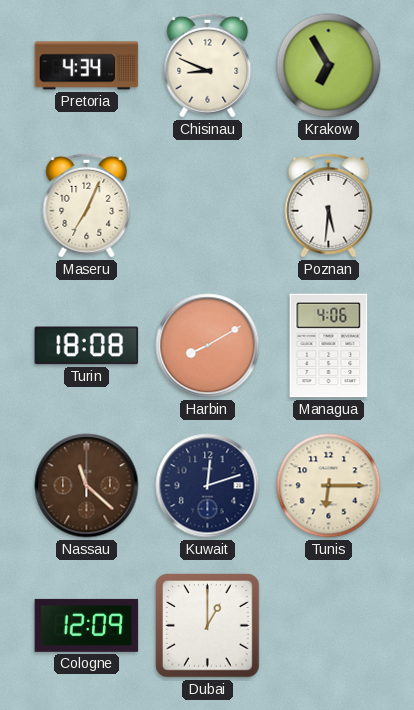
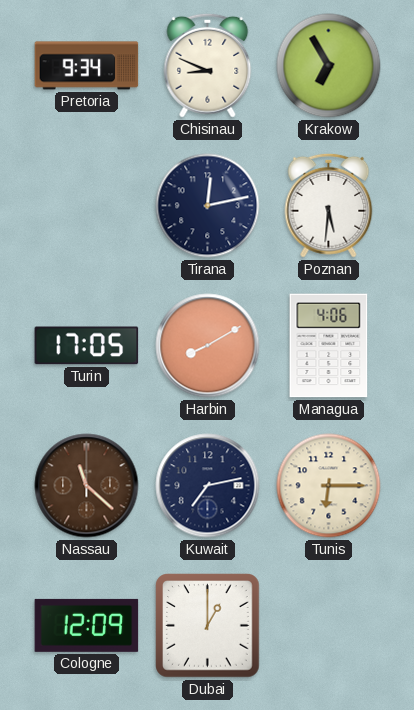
Pretoria: 4:34 -> 9:34
Maseru: 7:04 -> none
Tirana: none -> 12:13
Turin: 18:08 -> 17:05
Kuwait: 12:12 -> 7:13
